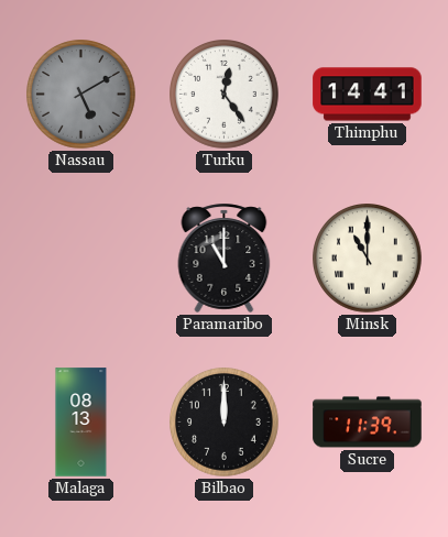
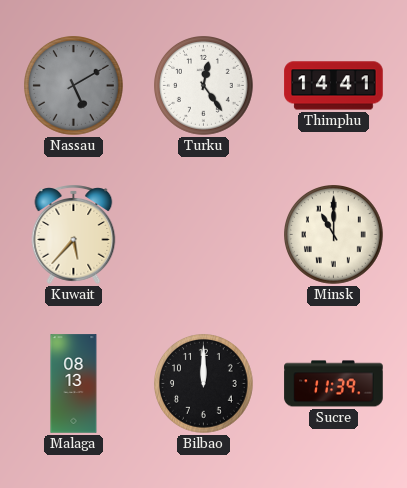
Kuwait: none -> 5:37
Paramaribo: 11:00 -> none
